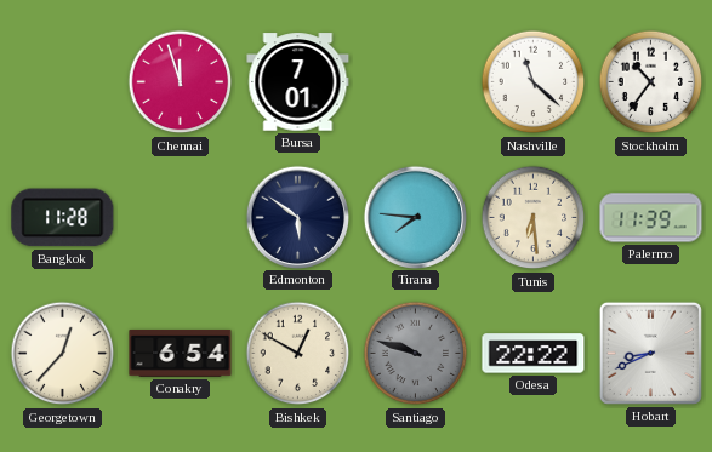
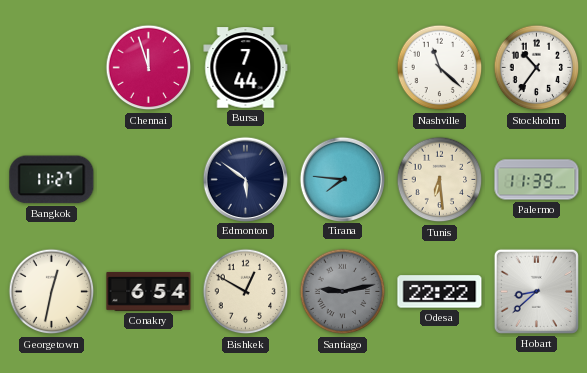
Bursa: 7:01 -> 7:44
Bangkok: 11:28 -> 11:27
Georgetown: 12:37 -> 12:32
Santiago: 9:48 -> 9:13
Hobart: 8:41 -> 8:38
